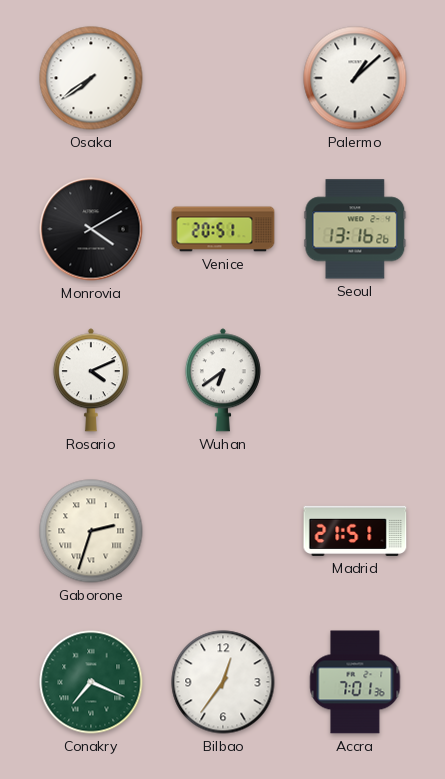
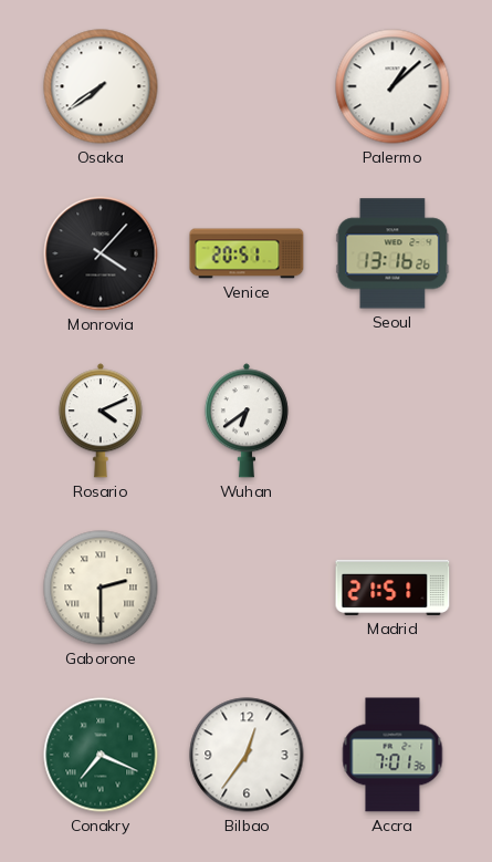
Monrovia: 4:10 -> 4:07
Gaborone: 2:33 -> 2:30
